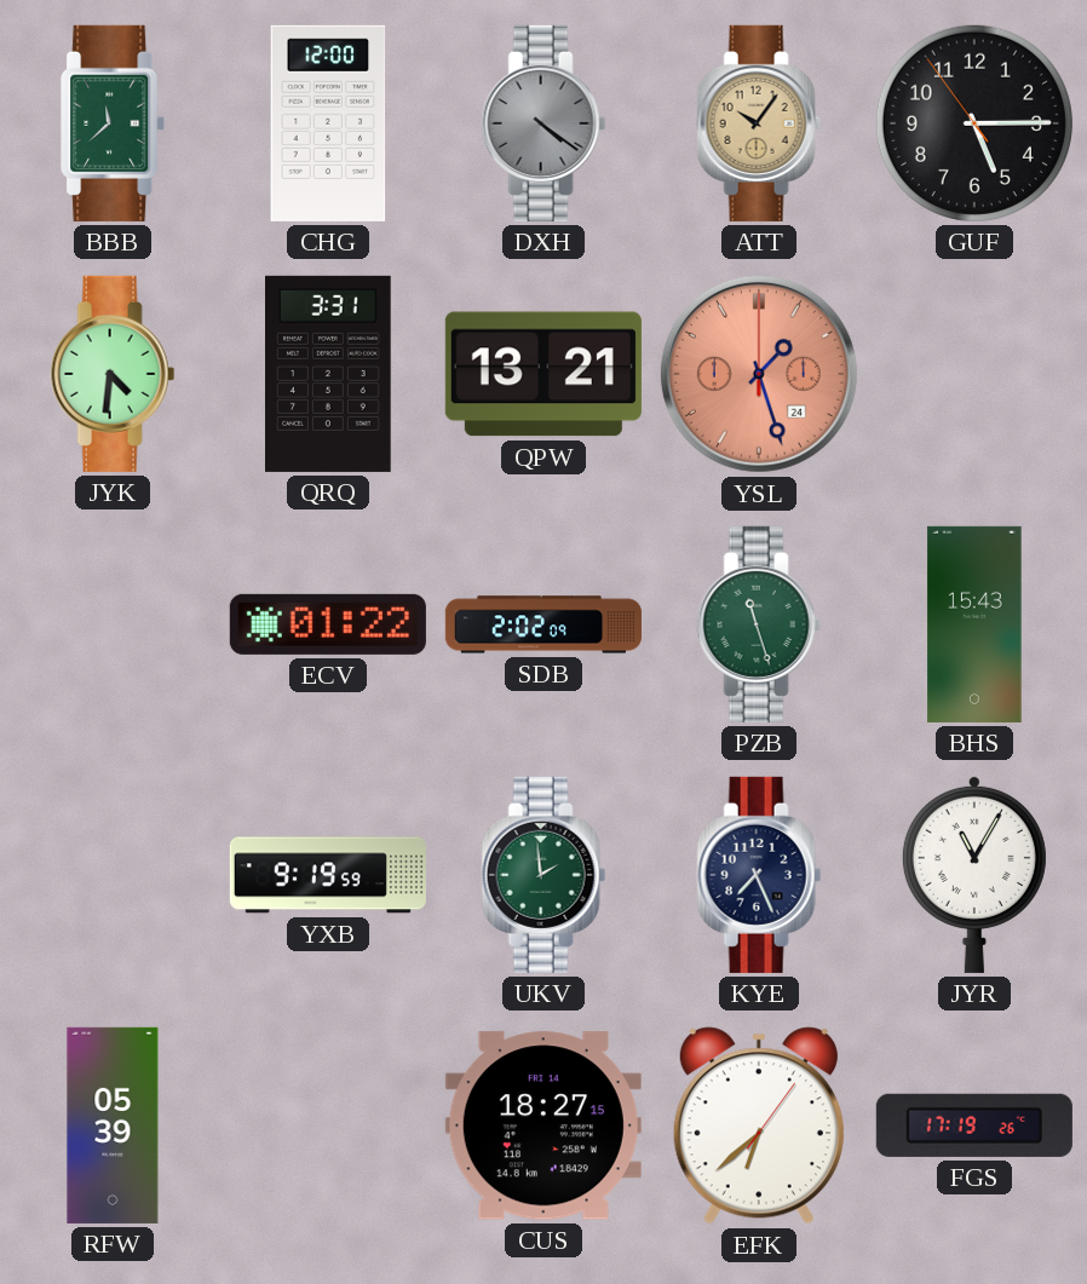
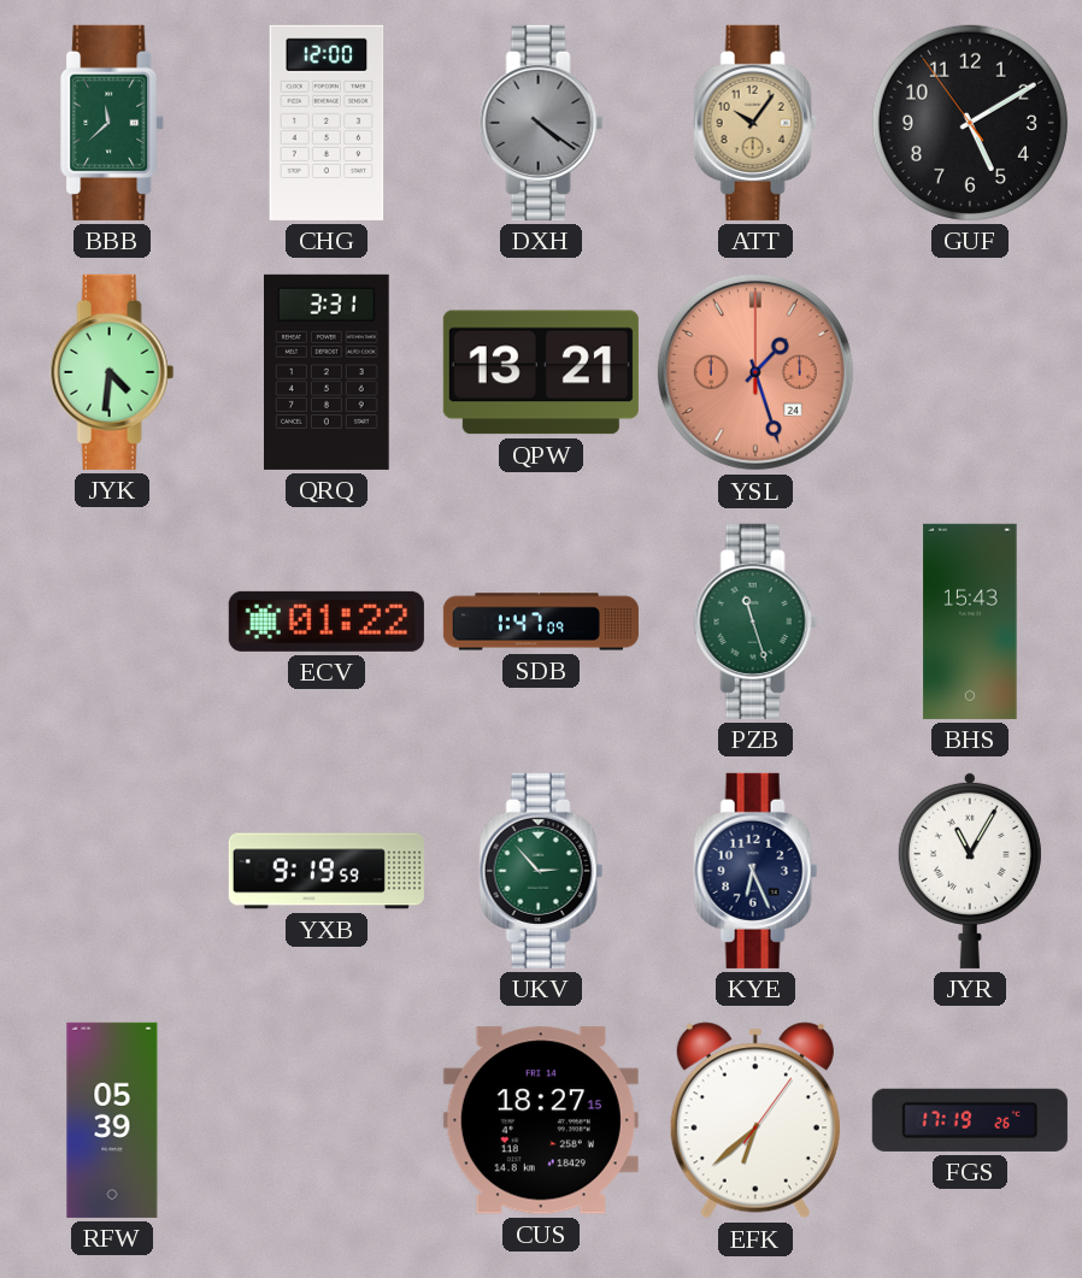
GUF: 5:14 -> 5:09
SDB: 2:02 -> 1:47
UKV: 1:59 -> 2:53
KYE: 7:26 -> 6:26
